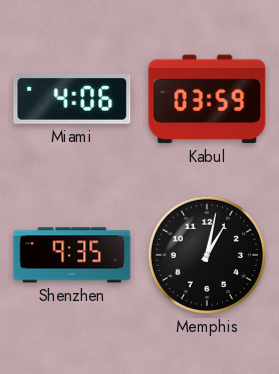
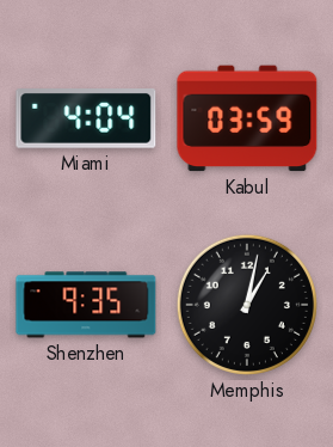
Miami: 4:06 -> 4:04
